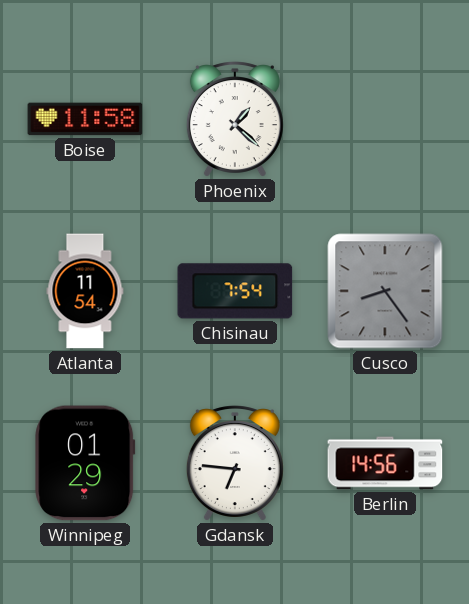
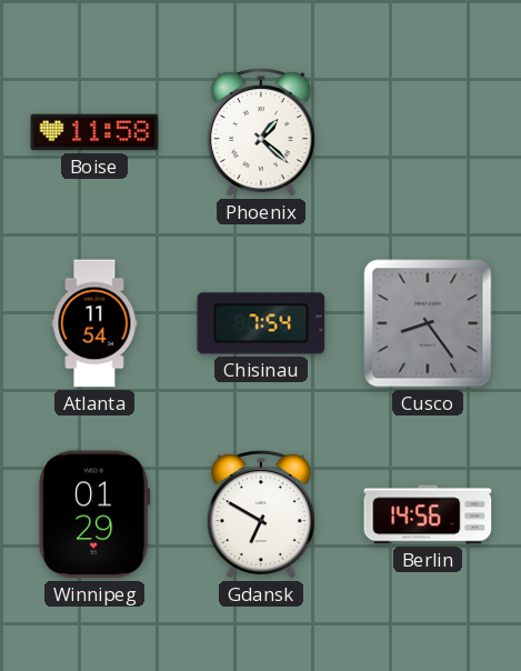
Gdansk: 6:46 -> 6:50
